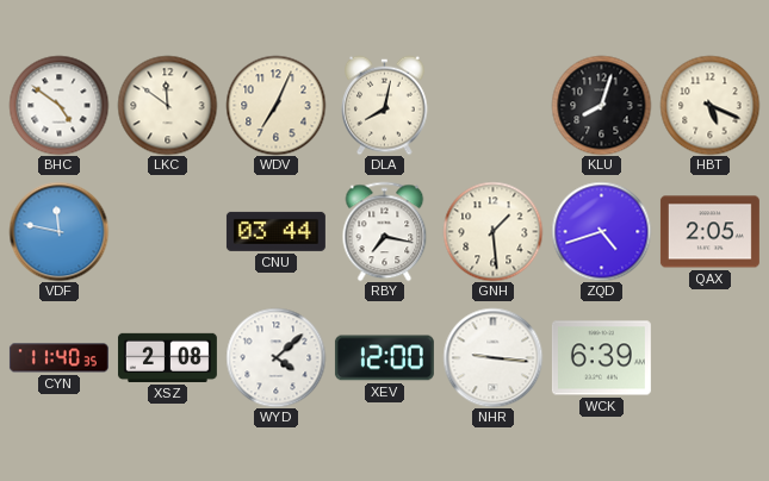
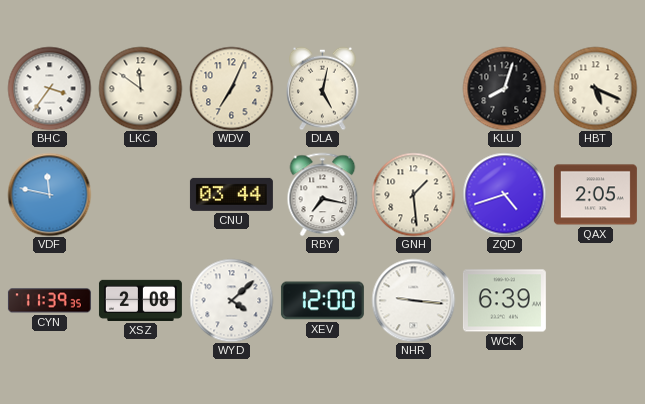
BHC: 4:51 -> 3:36
DLA: 8:02 -> 5:02
CYN: 11:40 -> 11:39
